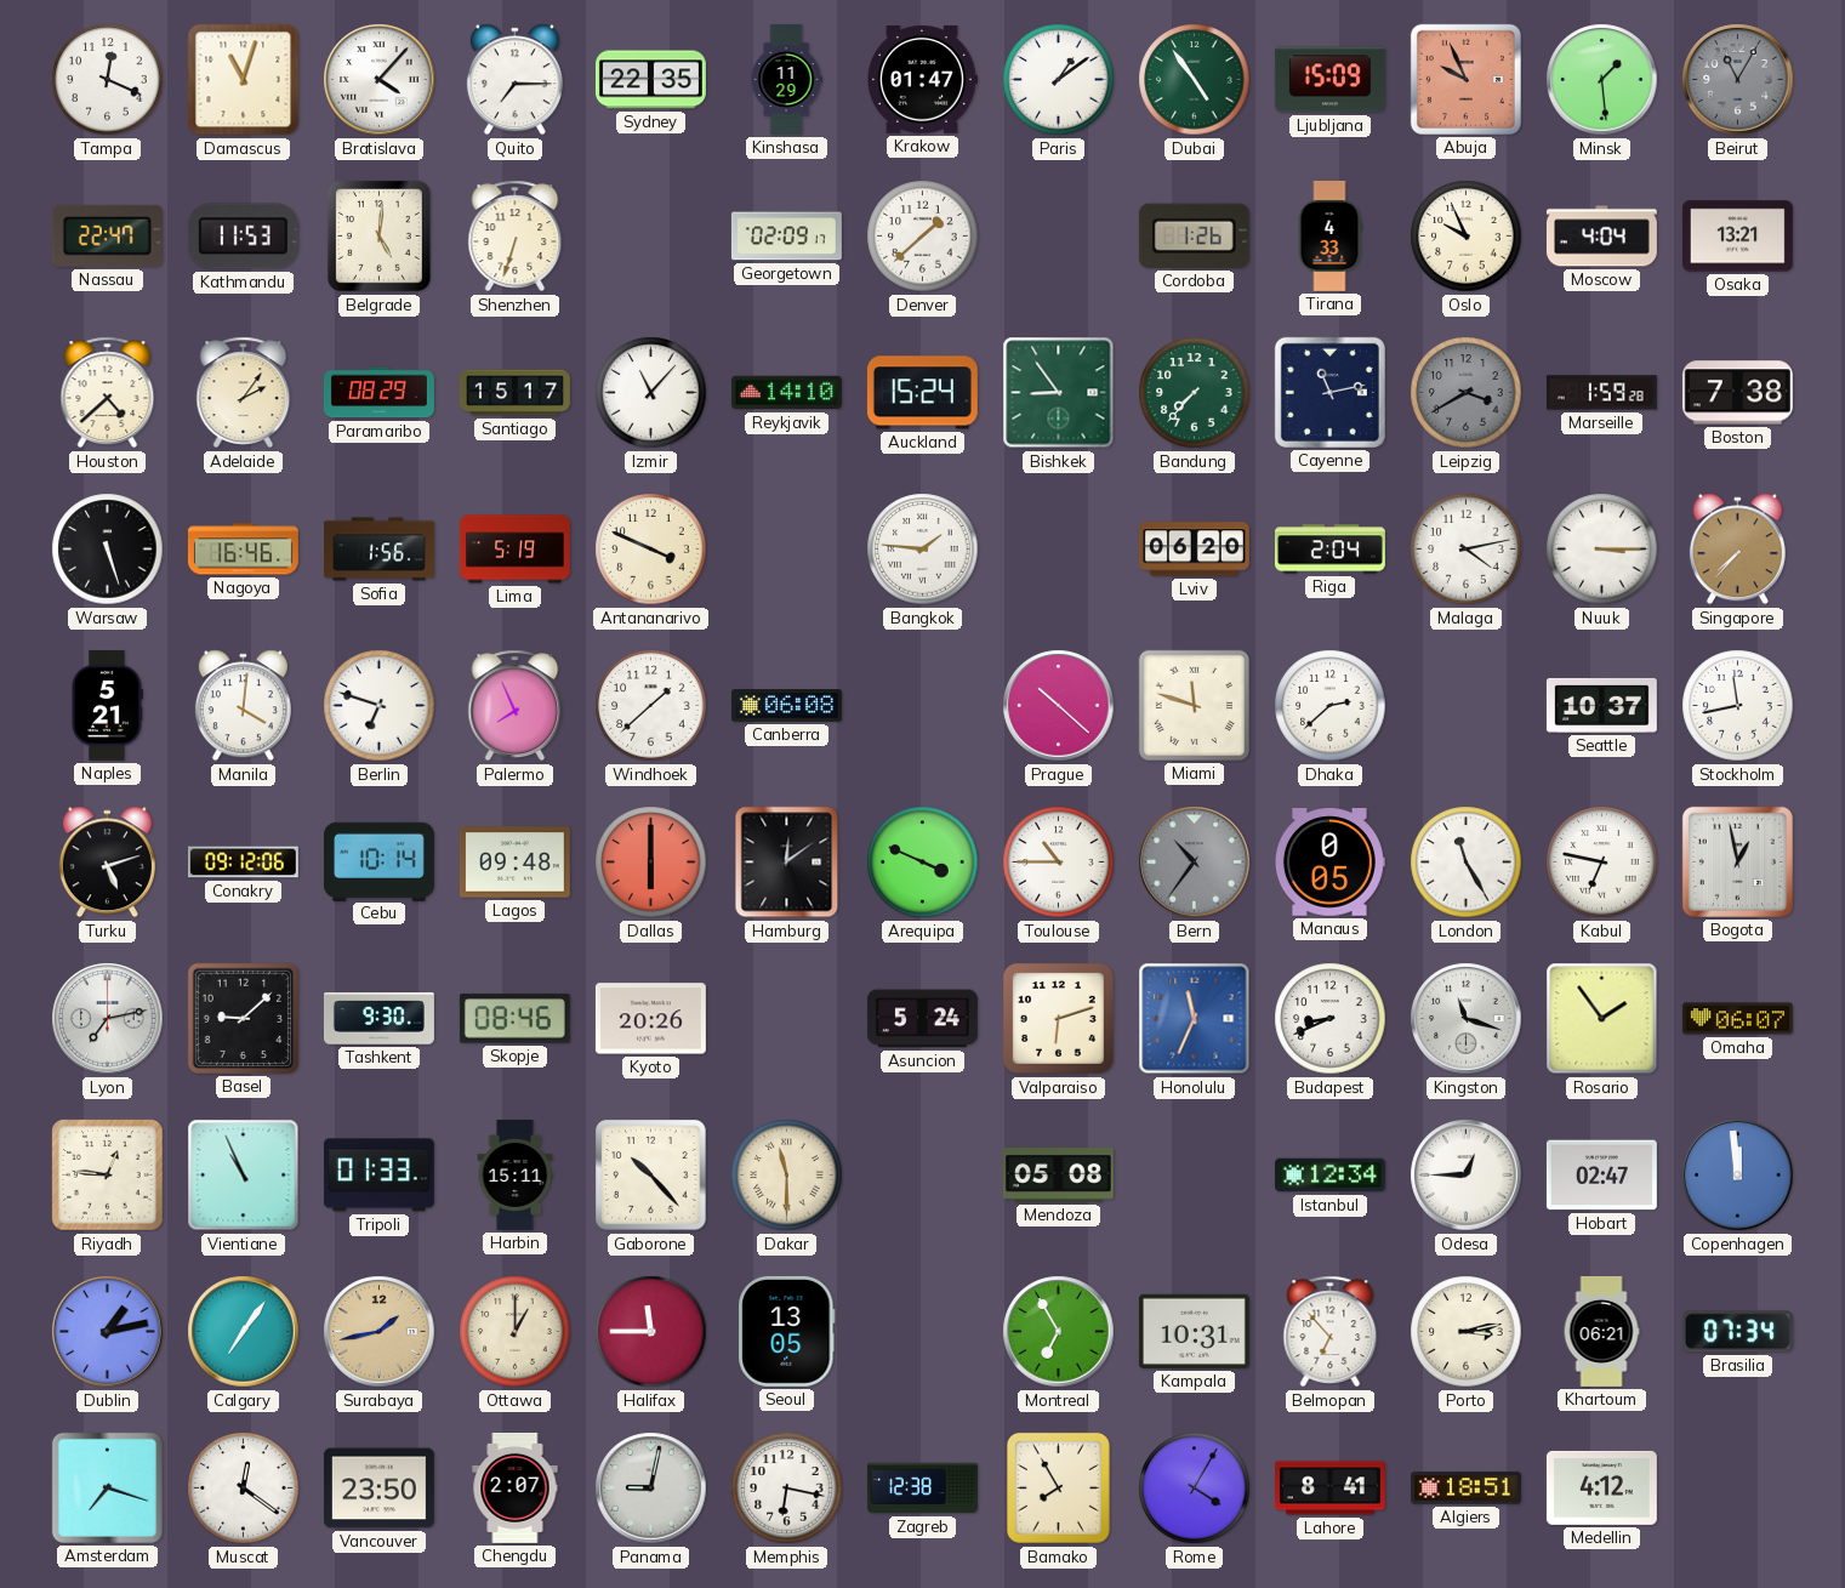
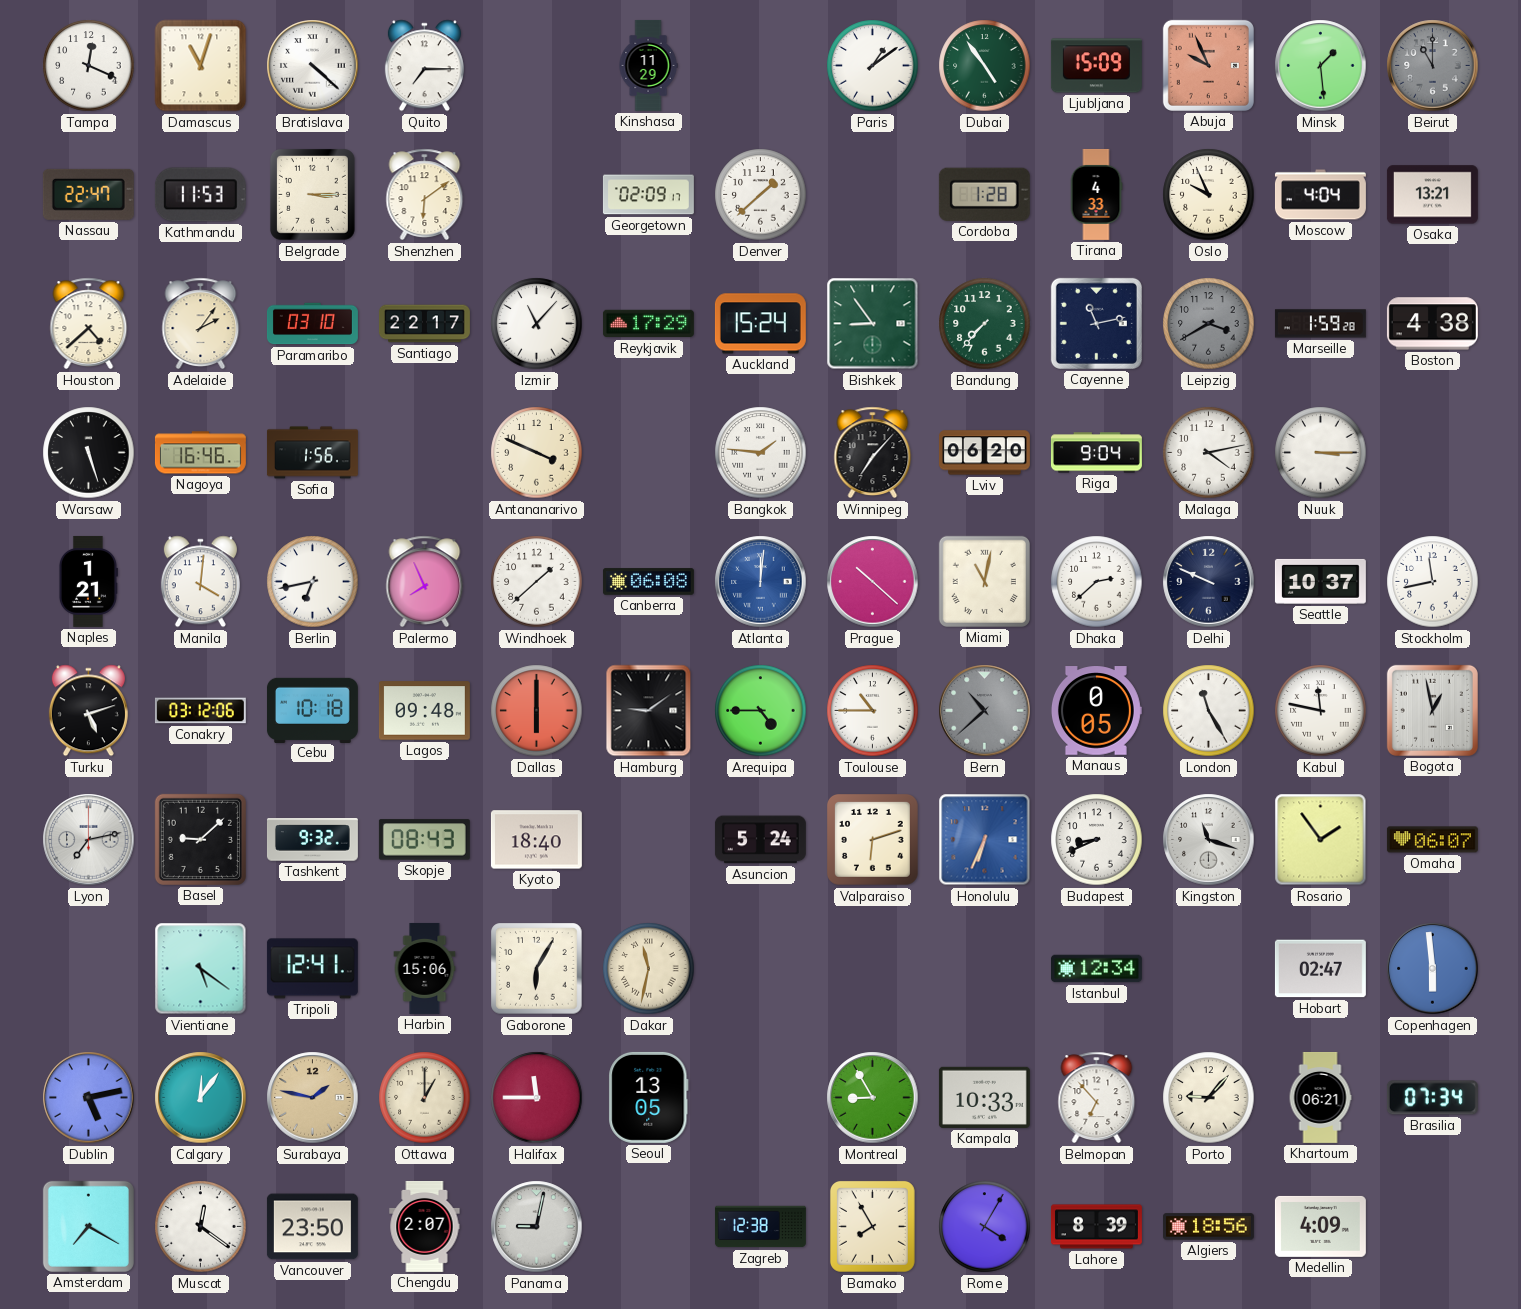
Bratislava: 4:07 -> 4:22
Sydney: 22:35 -> none
Krakow: 01:47 -> none
Beirut: 11:05 -> 11:00
Belgrade: 5:01 -> 3:15
Shenzhen: 6:33 -> 6:09
Cordoba: 1:26 -> 1:28
Paramaribo: 08:29 -> 03:10
Santiago: 15:17 -> 22:17
Reykjavik: 14:10 -> 17:29
Boston: 7:38 -> 4:38
Lima: 5:19 -> none
Winnipeg: none -> 7:07
Riga: 2:04 -> 9:04
Singapore: 7:37 -> none
Naples: 5:21 -> 1:21
Berlin: 6:48 -> 6:43
Atlanta: none -> 12:01
Miami: 11:48 -> 11:02
Delhi: none -> 9:49
Conakry: 09:12 -> 03:12
Cebu: 10:14 -> 10:18
Hamburg: 12:09 -> 9:09
Arequipa: 3:49 -> 4:45
Bern: 10:36 -> 10:38
Kabul: 6:47 -> 11:47
Tashkent: 9:30 -> 9:32
Skopje: 08:46 -> 08:43
Kyoto: 20:26 -> 18:40
Honolulu: 11:34 -> 6:34
Riyadh: 12:46 -> none
Vientiane: 10:56 -> 5:21
Tripoli: 01:33 -> 12:41
Harbin: 15:11 -> 15:06
Gaborone: 10:23 -> 6:05
Dakar: 11:30 -> 11:32
Mendoza: 05:08 -> none
Odesa: 12:45 -> none
Copenhagen: 11:59 -> 5:59
Dublin: 1:13 -> 5:13
Calgary: 7:06 -> 12:06
Surabaya: 1:43 -> 1:47
Montreal: 6:55 -> 8:55
Kampala: 10:31 -> 10:33
Porto: 3:13 -> 9:07
Amsterdam: 7:18 -> 7:20
Memphis: 6:17 -> none
Lahore: 8:41 -> 8:39
Algiers: 18:51 -> 18:56
Medellin: 4:12 -> 4:09
